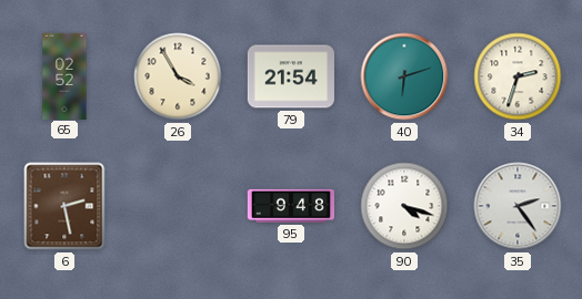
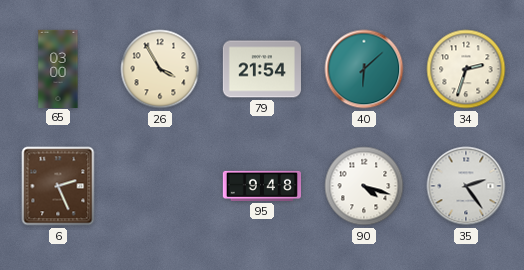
65: 02:52 -> 03:00
40: 6:12 -> 6:08
6: 2:28 -> 2:26
